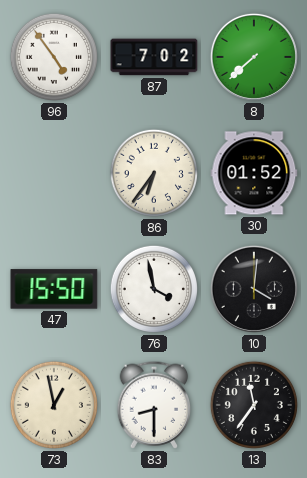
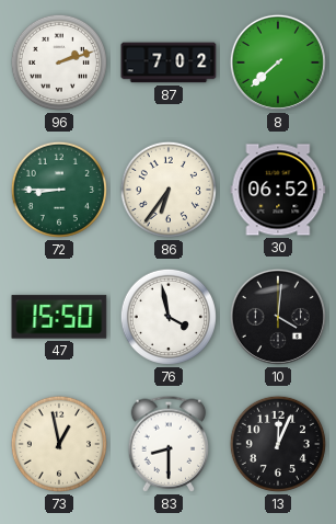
96: 4:54 -> 2:12
72: none -> 8:45
30: 01:52 -> 06:52
13: 11:36 -> 12:04
